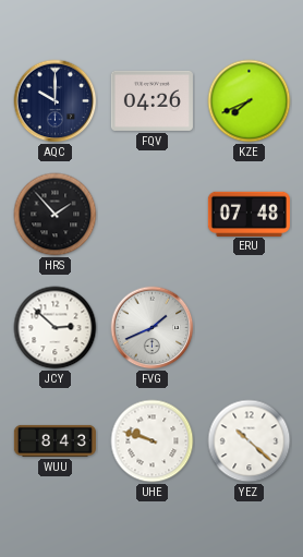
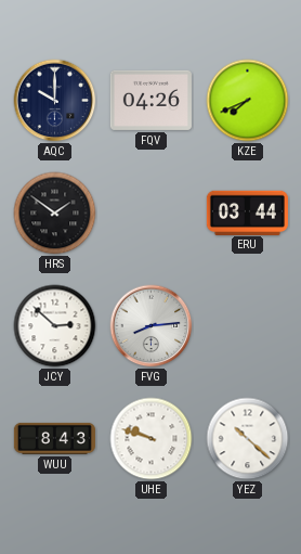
HRS: 1:53 -> 1:51
ERU: 07:48 -> 03:44
FVG: 1:41 -> 8:14
